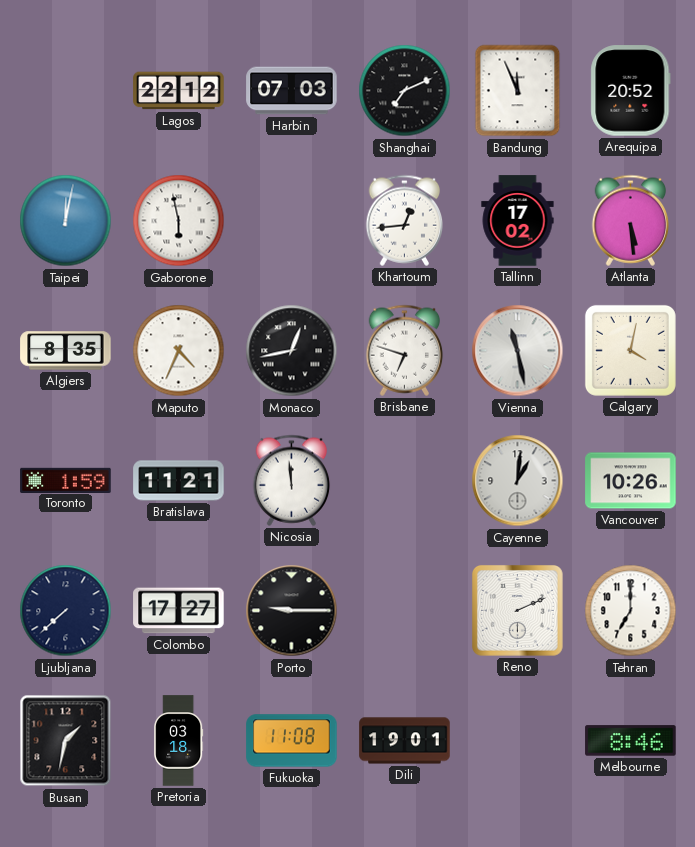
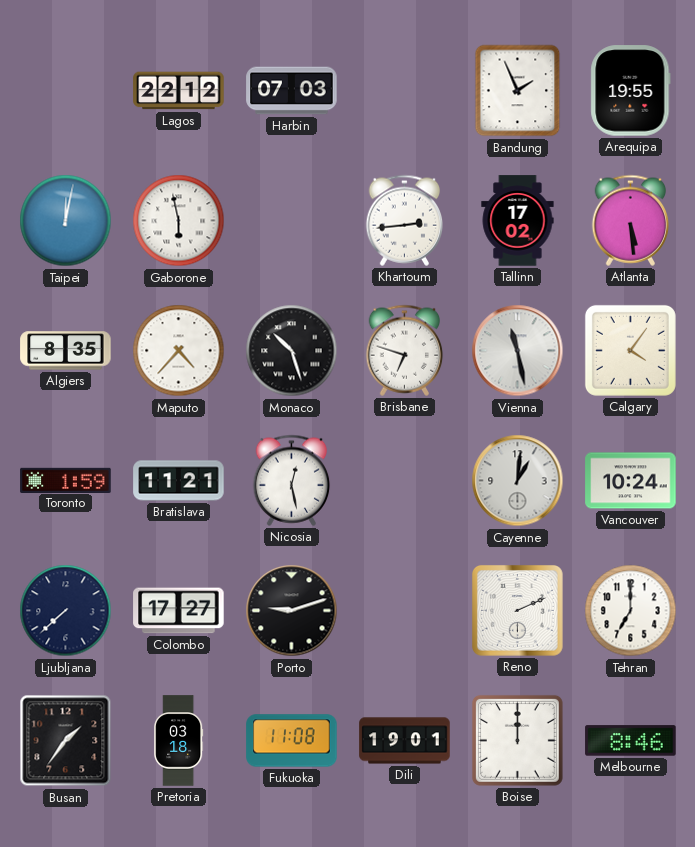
Shanghai: 7:11 -> none
Bandung: 11:56 -> 1:56
Arequipa: 20:52 -> 19:55
Khartoum: 12:44 -> 2:44
Maputo: 4:34 -> 4:37
Monaco: 12:43 -> 10:27
Calgary: 4:02 -> 4:06
Nicosia: 11:59 -> 12:28
Vancouver: 10:26 -> 10:24
Porto: 9:15 -> 9:12
Busan: 1:32 -> 1:36
Boise: none -> 12:00
